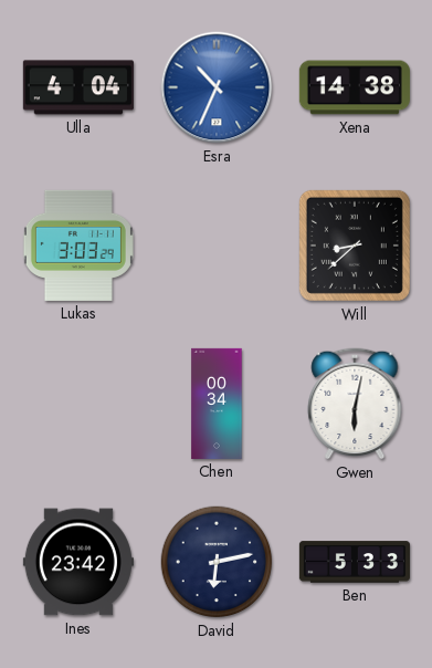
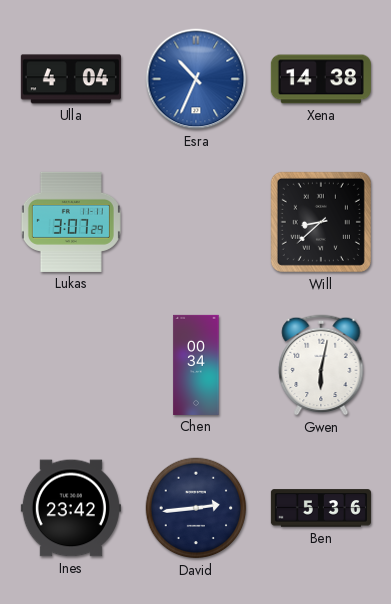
Lukas: 3:03 -> 3:07
David: 6:13 -> 2:44
Ben: 5:33 -> 5:36
